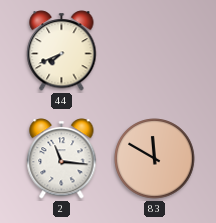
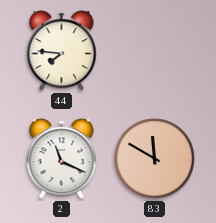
44: 7:41 -> 7:46
2: 11:16 -> 11:19
